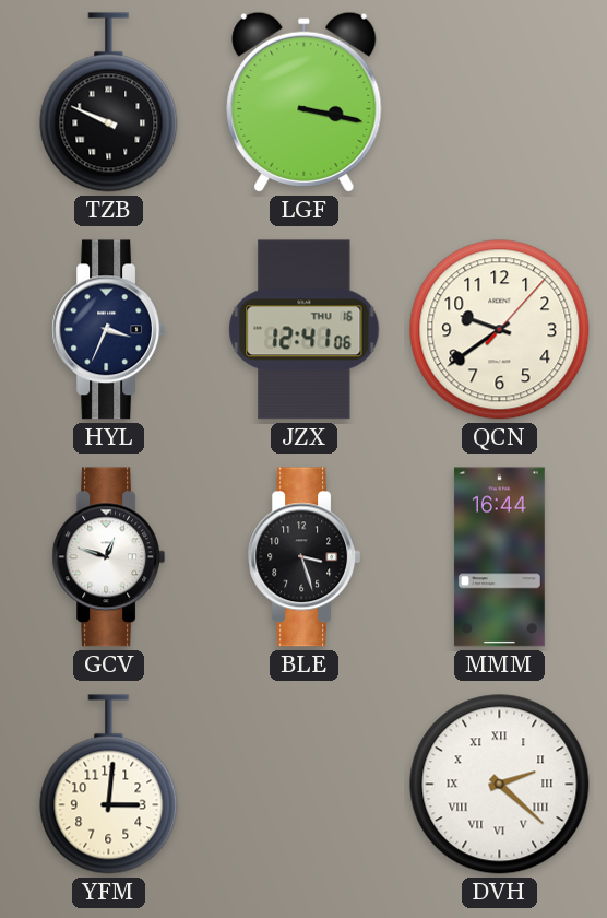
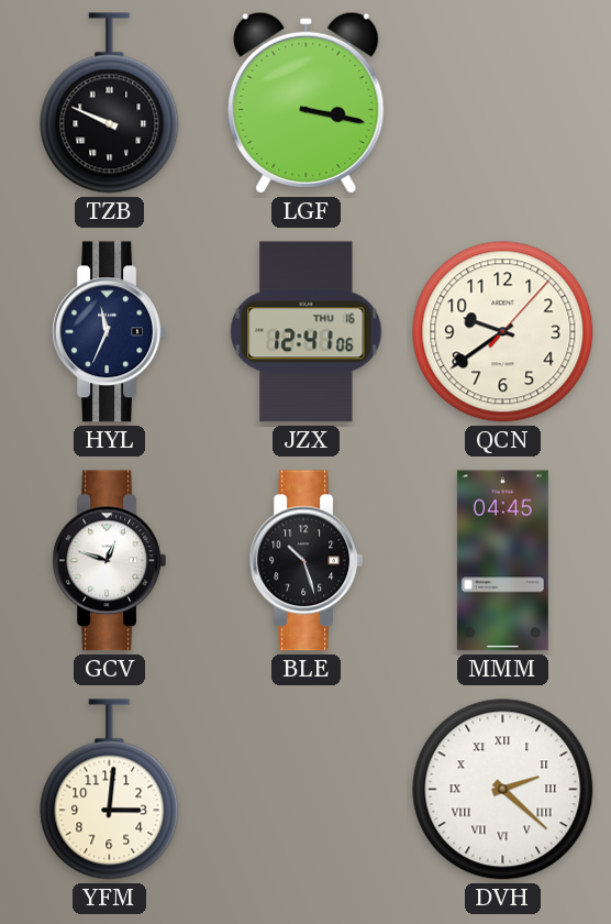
HYL: 3:34 -> 11:34
BLE: 3:27 -> 10:27
MMM: 16:44 -> 04:45
